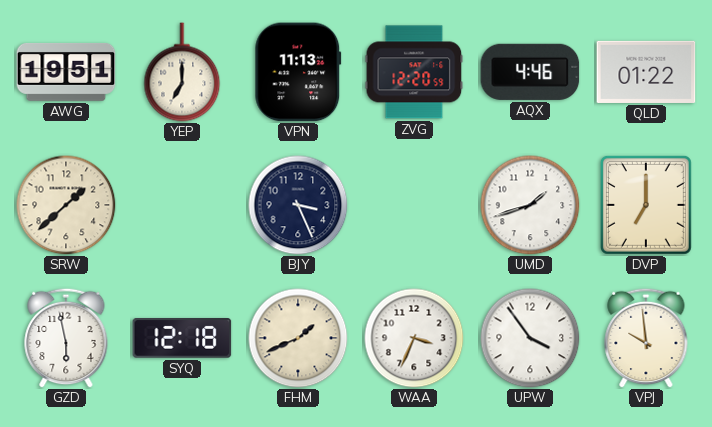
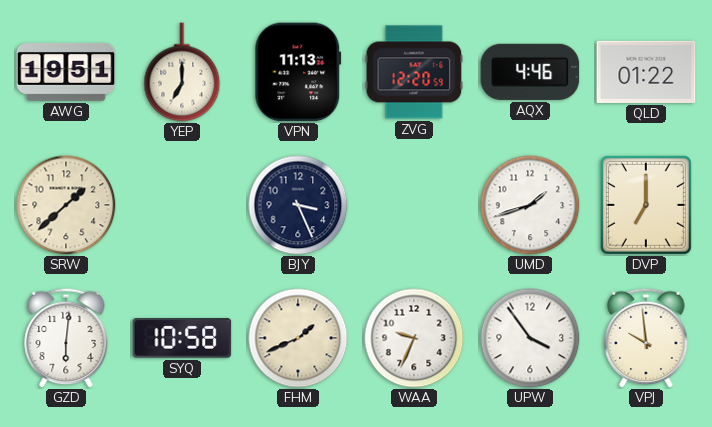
GZD: 5:58 -> 6:01
SYQ: 12:18 -> 10:58
WAA: 3:34 -> 9:34
